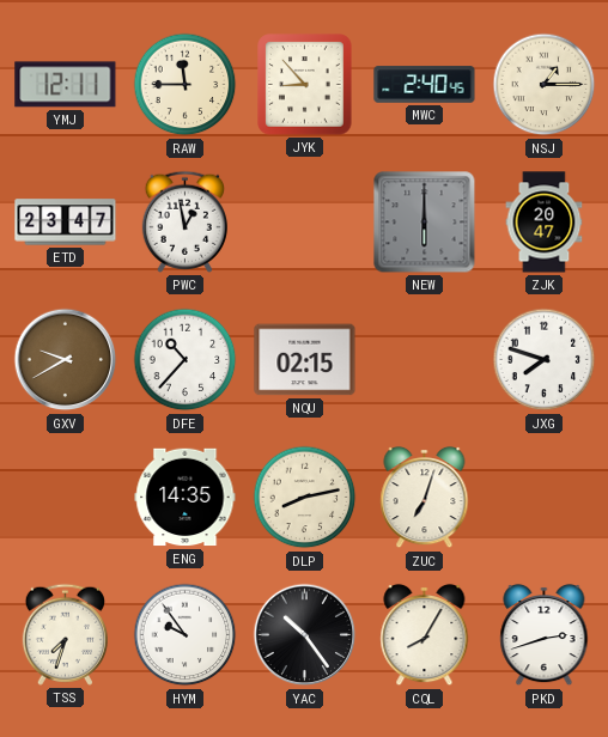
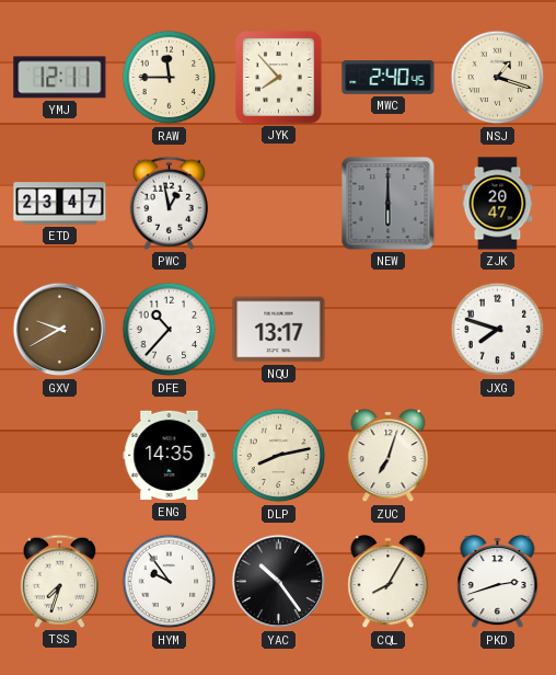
JYK: 8:53 -> 7:53
NSJ: 1:15 -> 1:18
NQU: 02:15 -> 13:17
